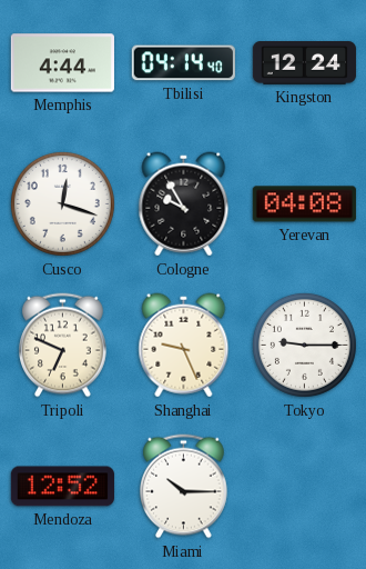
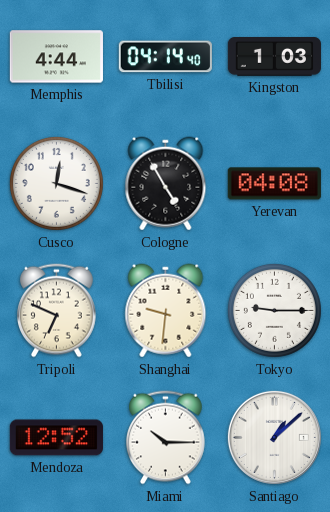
Kingston: 12:24 -> 1:03
Cologne: 9:55 -> 4:55
Shanghai: 9:26 -> 9:31
Santiago: none -> 1:08
